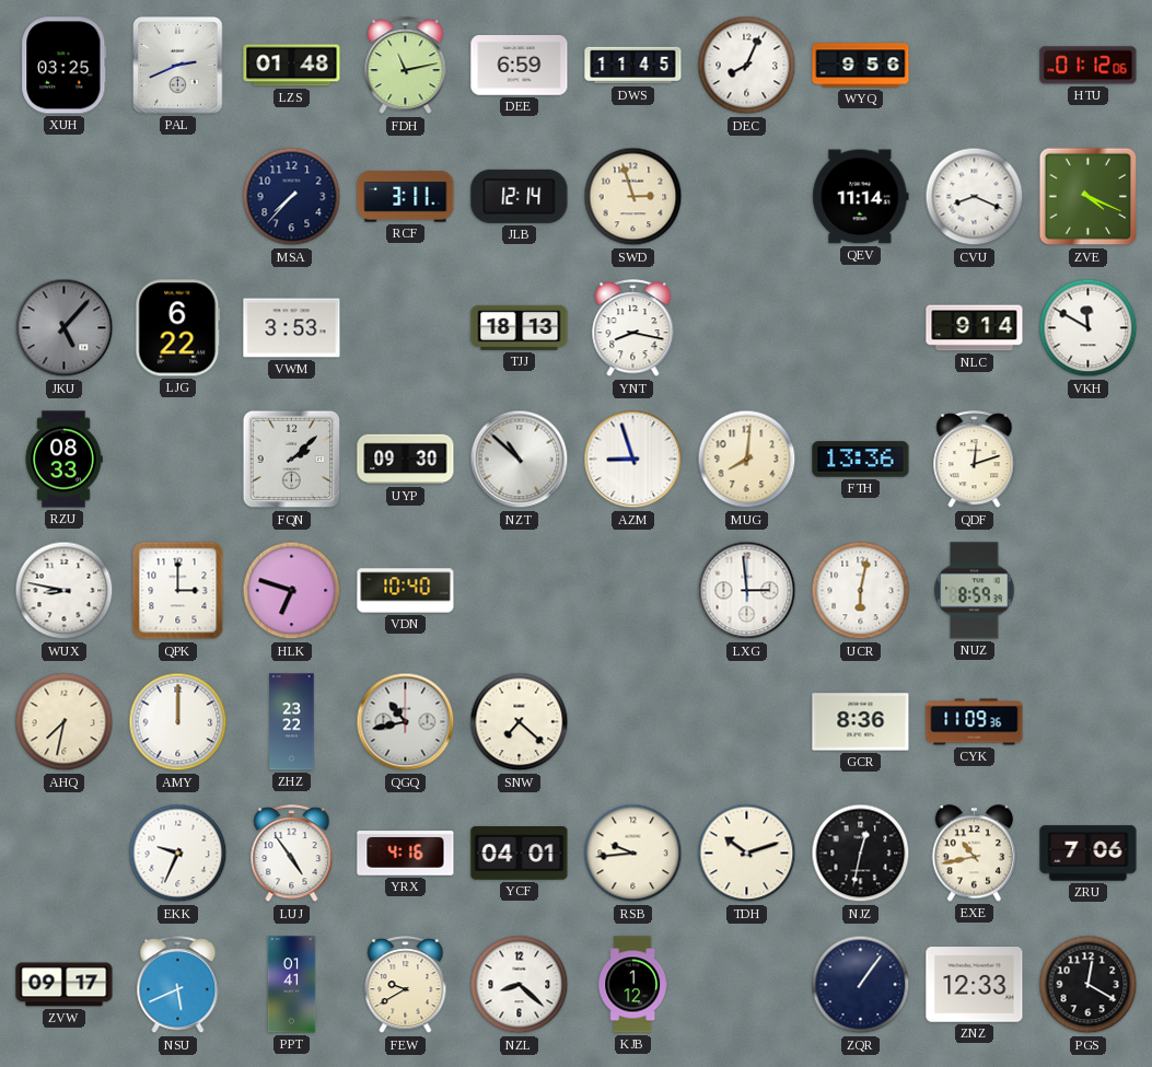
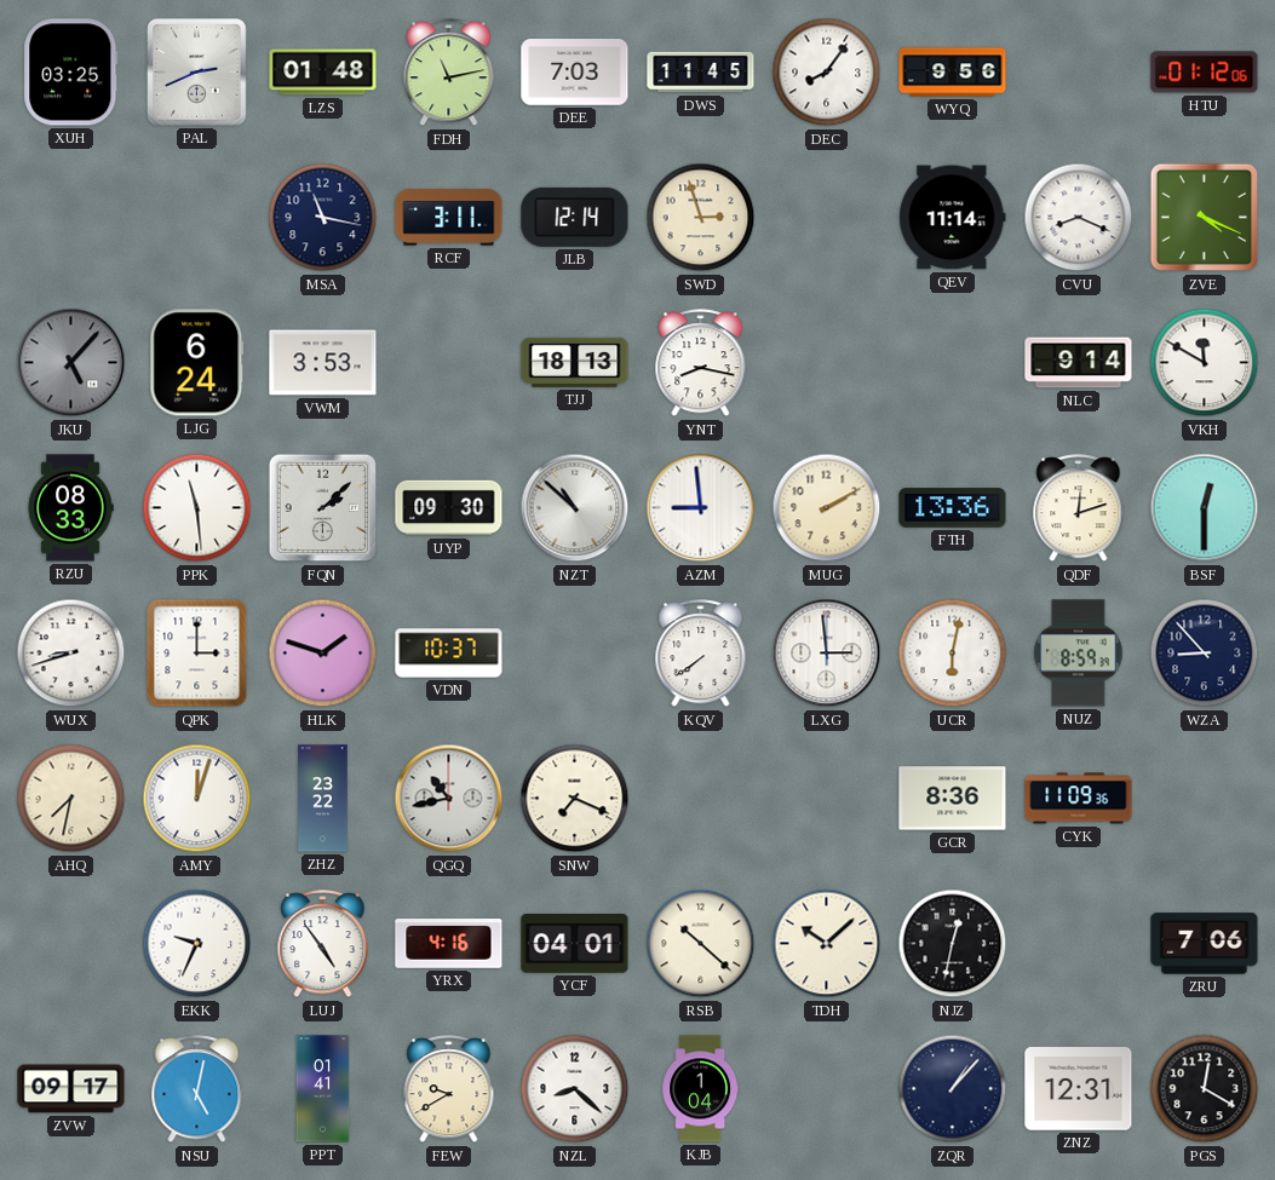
DEE: 6:59 -> 7:03
DEC: 8:04 -> 8:06
MSA: 7:37 -> 11:17
LJG: 6:22 -> 6:24
PPK: none -> 11:29
AZM: 8:57 -> 8:59
MUG: 8:01 -> 2:10
BSF: none -> 12:30
WUX: 8:47 -> 8:42
HLK: 6:48 -> 1:48
VDN: 10:40 -> 10:37
KQV: none -> 7:39
WZA: none -> 8:53
AMY: 12:00 -> 12:03
SNW: 7:22 -> 7:19
RSB: 9:44 -> 10:22
TDH: 10:12 -> 10:08
EXE: 10:43 -> none
NSU: 5:41 -> 5:02
KJB: 1:12 -> 1:04
ZQR: 1:06 -> 1:07
ZNZ: 12:33 -> 12:31
